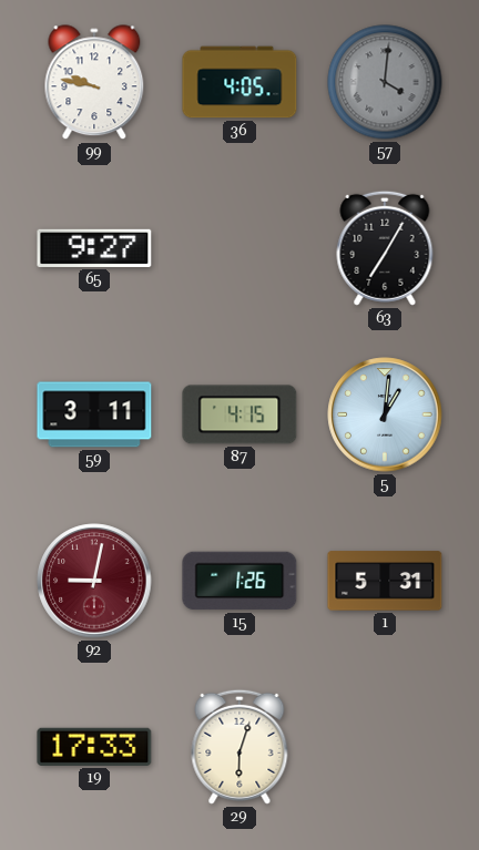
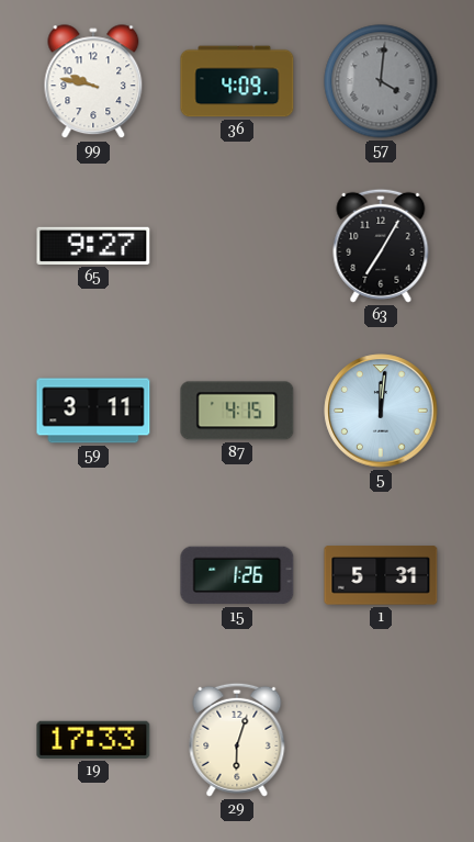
36: 4:05 -> 4:09
5: 1:01 -> 12:01
92: 9:02 -> none
